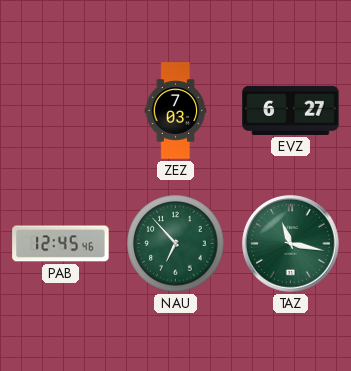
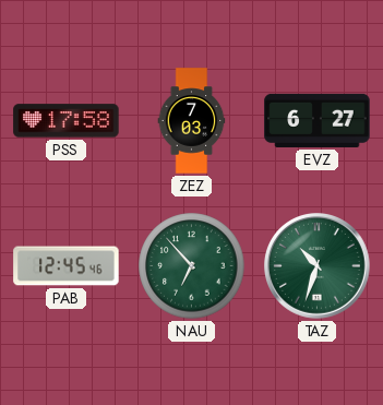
PSS: none -> 17:58
TAZ: 11:17 -> 10:33
